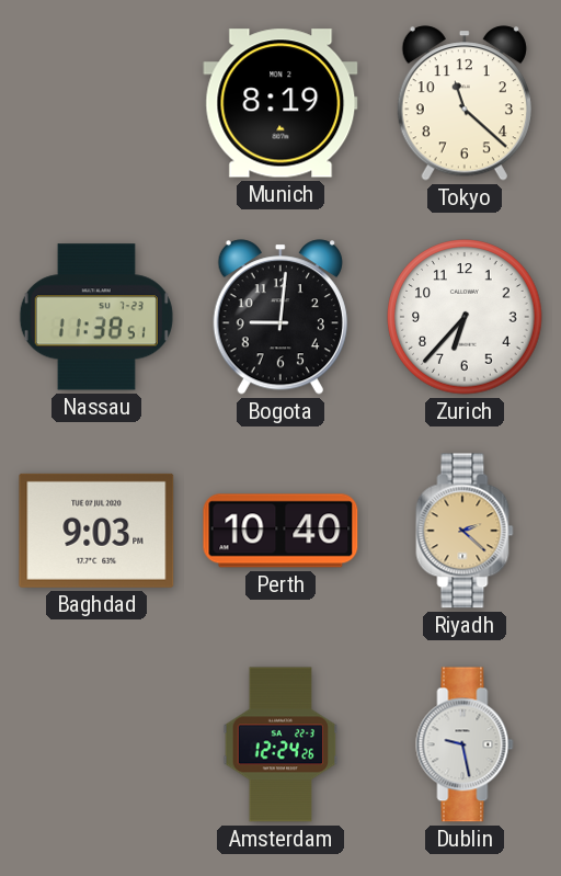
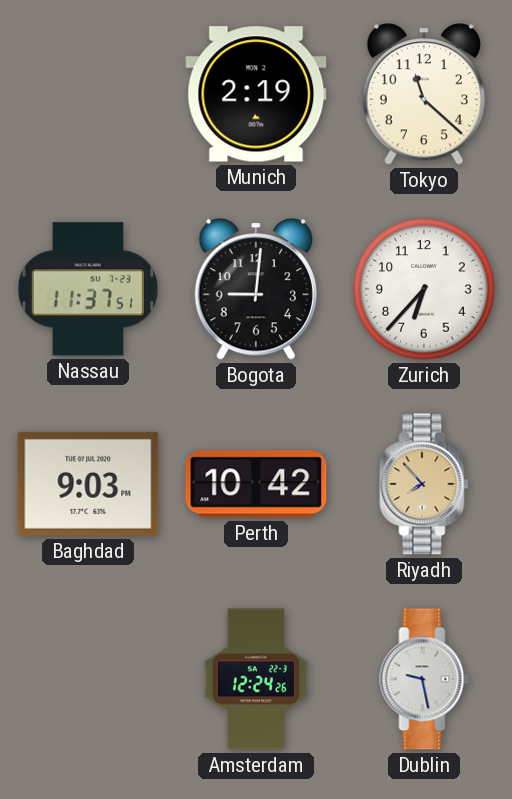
Munich: 8:19 -> 2:19
Nassau: 11:38 -> 11:37
Perth: 10:40 -> 10:42
Riyadh: 2:22 -> 7:53
